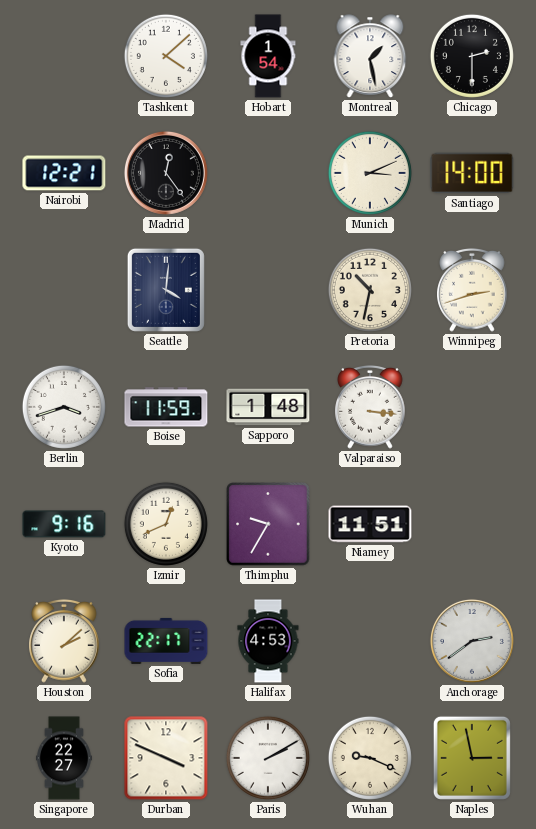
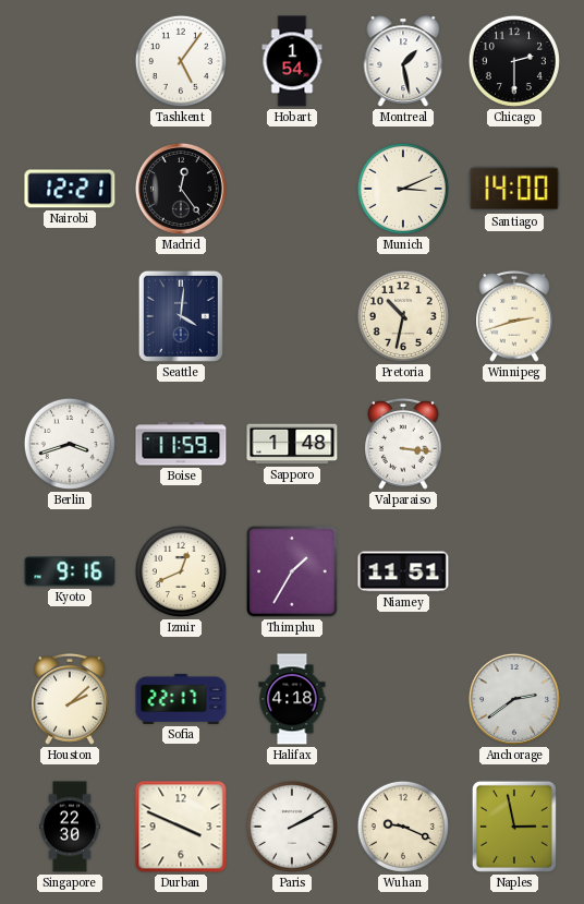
Tashkent: 4:08 -> 5:06
Thimphu: 9:35 -> 1:35
Halifax: 4:53 -> 4:18
Singapore: 22:27 -> 22:30
